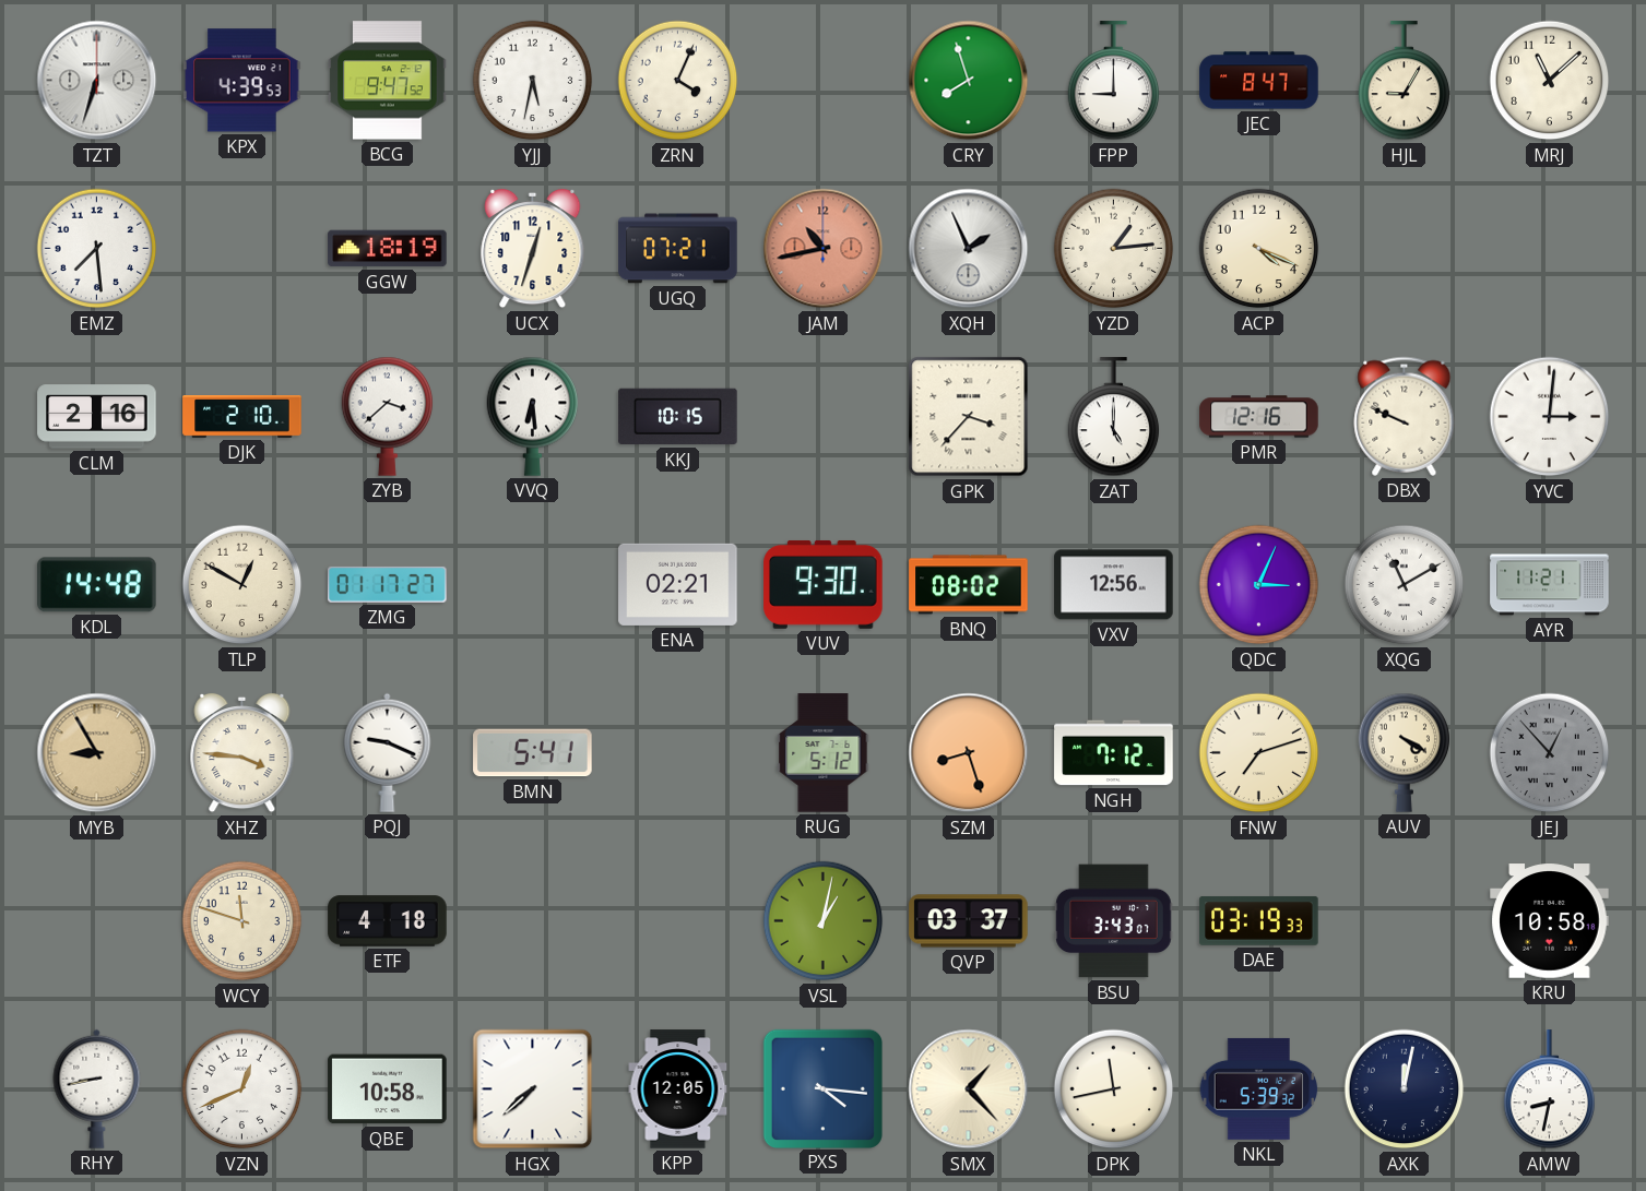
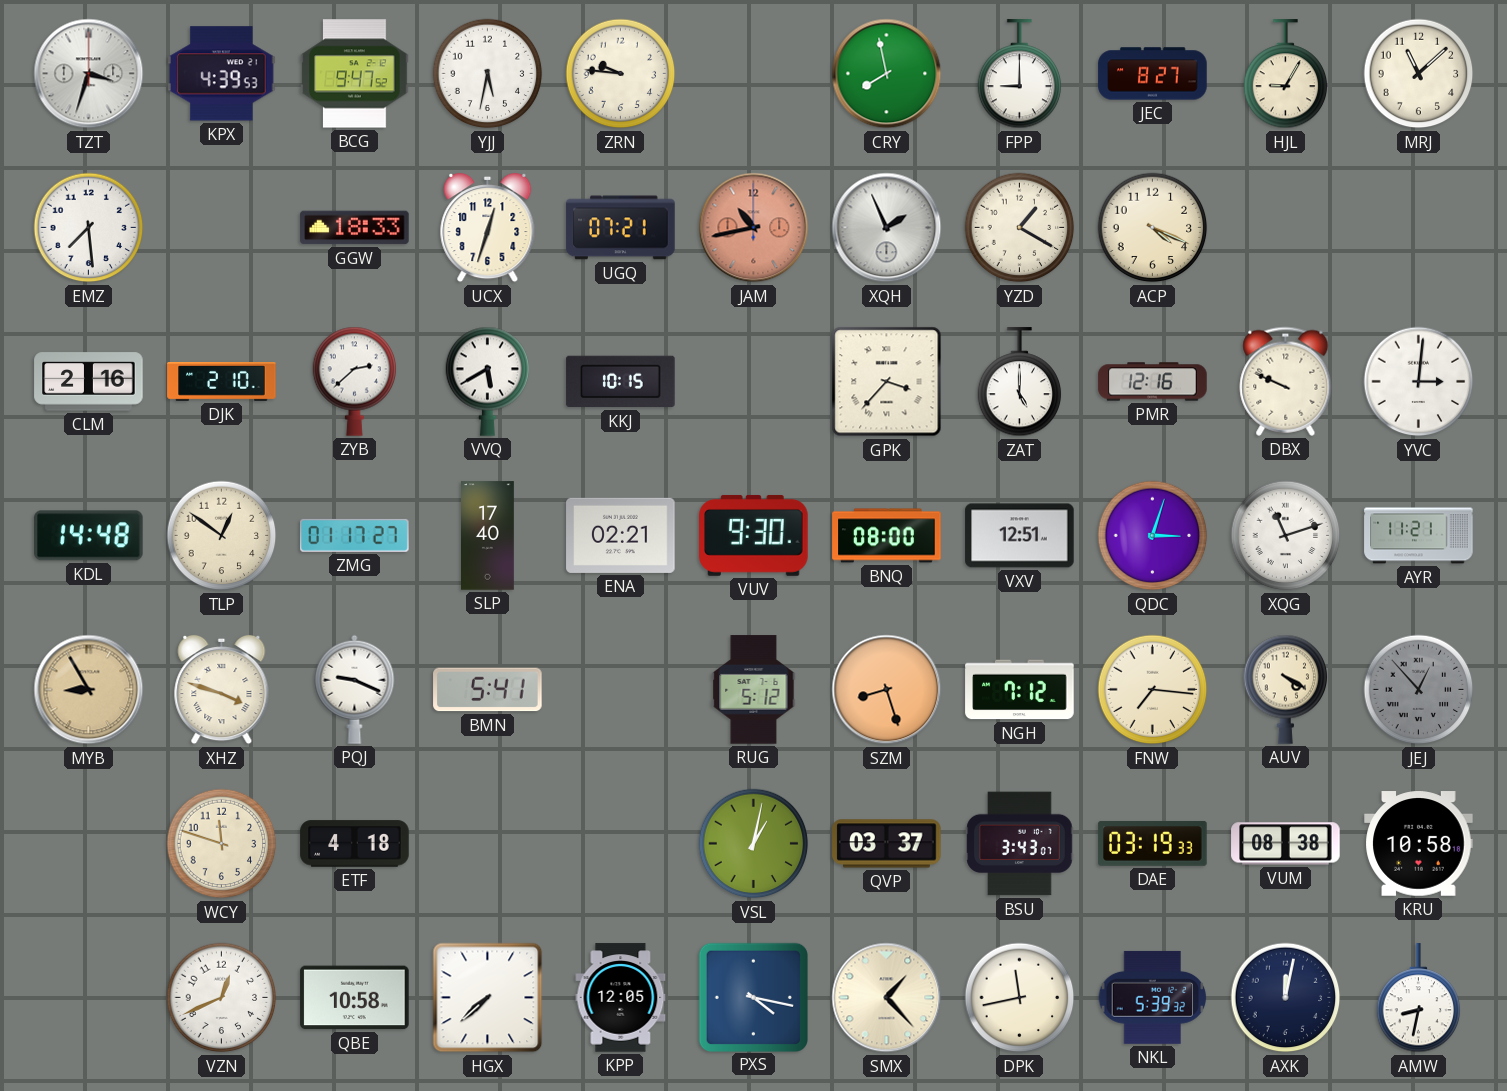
TZT: 6:33 -> 3:33
ZRN: 4:04 -> 9:46
CRY: 7:57 -> 7:58
JEC: 8:47 -> 8:27
GGW: 18:19 -> 18:33
YZD: 1:14 -> 1:20
ZYB: 3:38 -> 2:38
VVQ: 6:29 -> 5:40
TLP: 12:50 -> 12:51
SLP: none -> 17:40
BNQ: 08:02 -> 08:00
VXV: 12:56 -> 12:51
QDC: 3:04 -> 3:03
XQG: 11:10 -> 11:12
XHZ: 3:46 -> 3:48
FNW: 7:12 -> 7:16
VUM: none -> 08:38
RHY: 8:43 -> none
PXS: 4:16 -> 4:17
